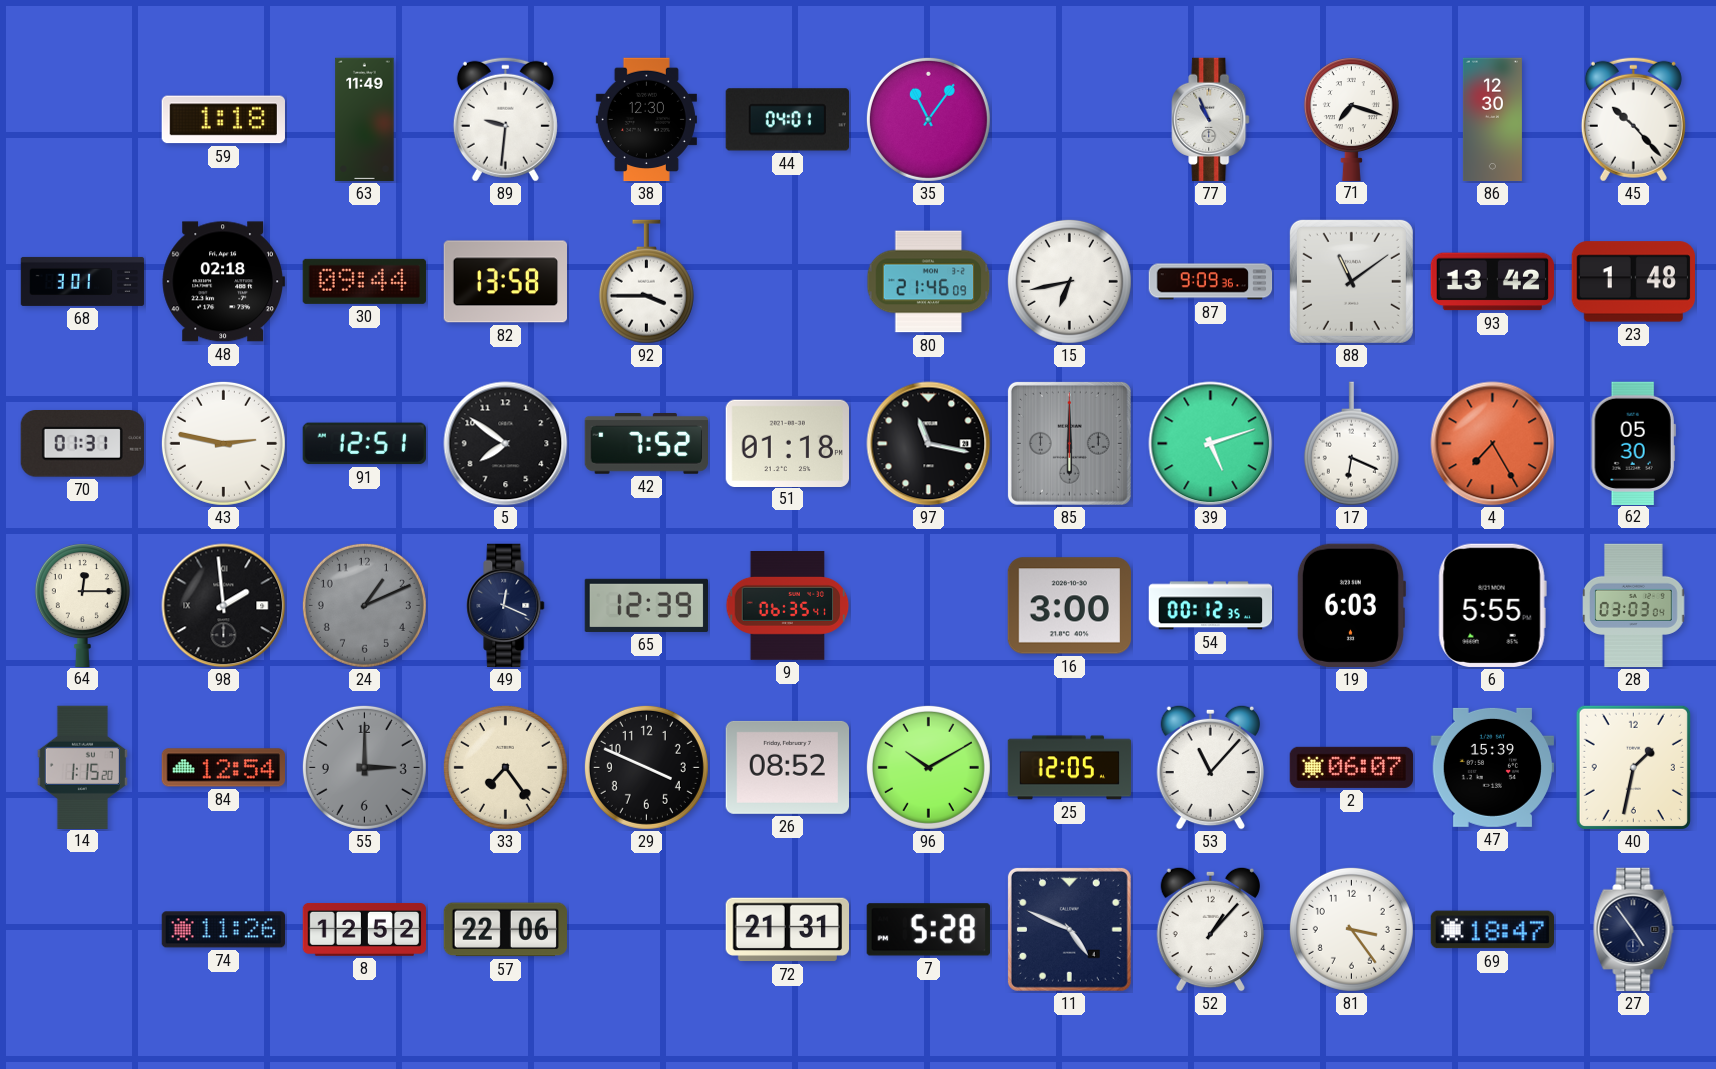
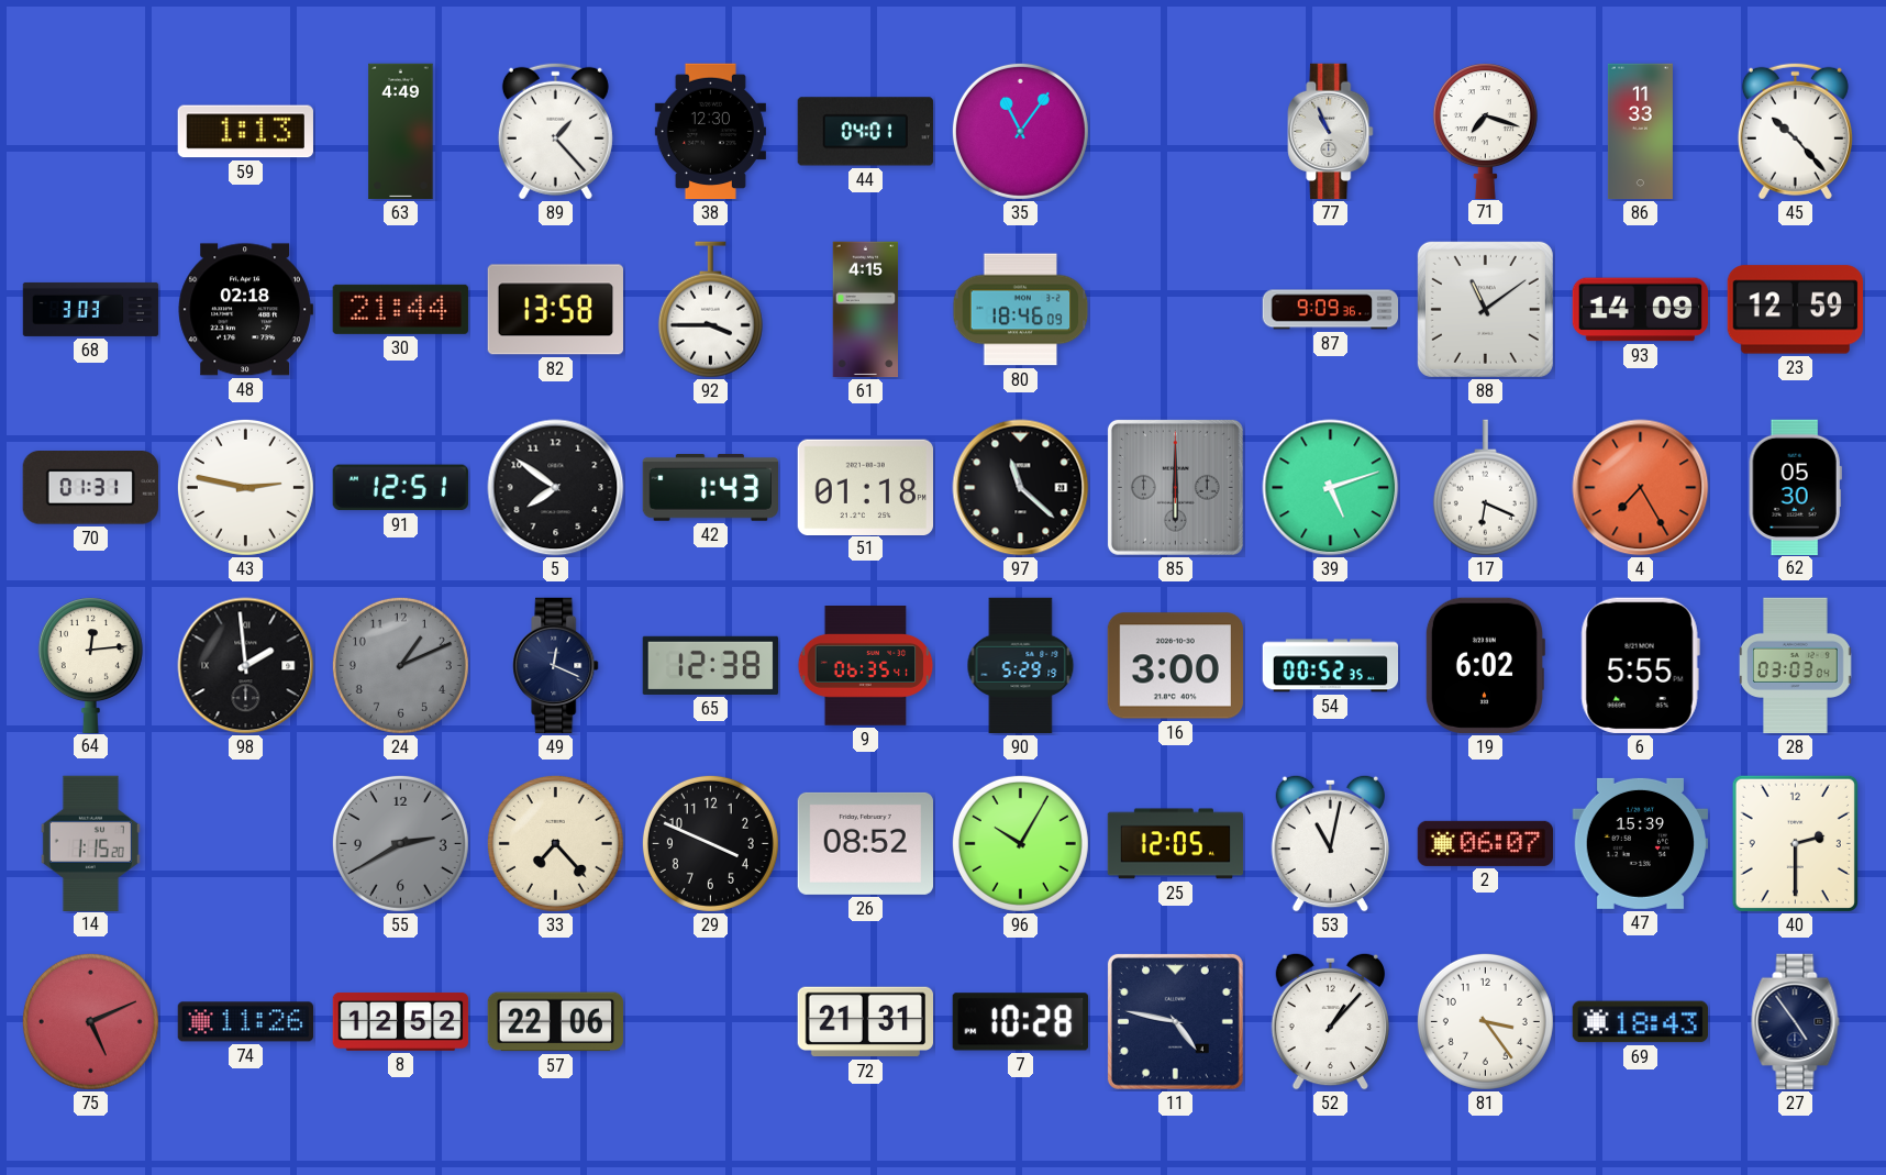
59: 1:18 -> 1:13
63: 11:49 -> 4:49
89: 9:31 -> 1:23
86: 12:30 -> 11:33
68: 3:01 -> 3:03
30: 09:44 -> 21:44
61: none -> 4:15
80: 21:46 -> 18:46
15: 6:43 -> none
93: 13:42 -> 14:09
23: 1:48 -> 12:59
42: 7:52 -> 1:43
97: 11:17 -> 11:22
64: 12:15 -> 12:14
65: 12:39 -> 12:38
90: none -> 5:29
54: 00:12 -> 00:52
19: 6:03 -> 6:02
84: 12:54 -> none
55: 3:00 -> 2:40
33: 7:24 -> 7:23
96: 10:10 -> 10:05
53: 11:07 -> 11:02
40: 1:32 -> 2:30
75: none -> 5:11
7: 5:28 -> 10:28
11: 4:49 -> 4:47
69: 18:47 -> 18:43
